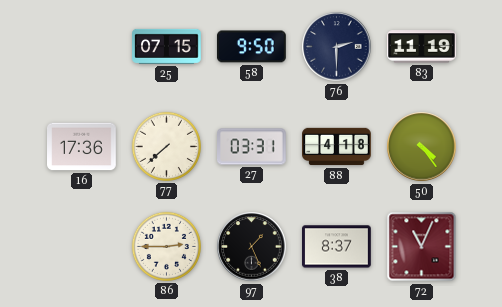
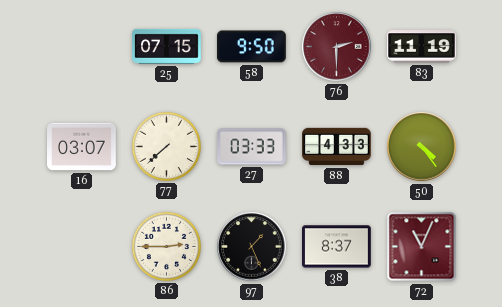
76 dial: navy -> burgundy
16: 17:36 -> 03:07
27: 03:31 -> 03:33
88: 4:18 -> 4:33
